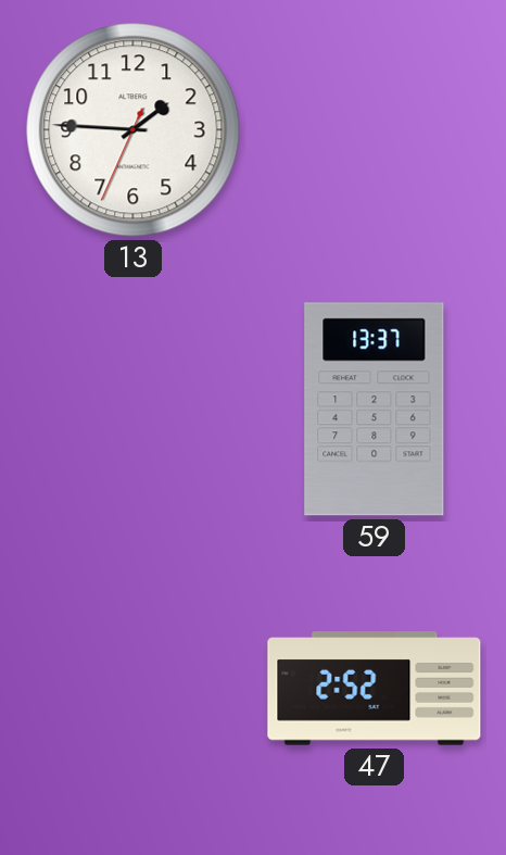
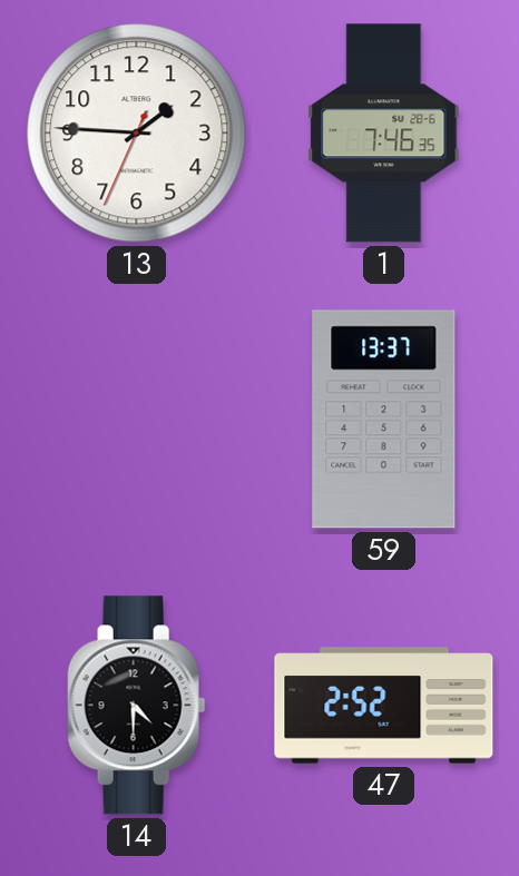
1: none -> 7:46
14: none -> 4:30
